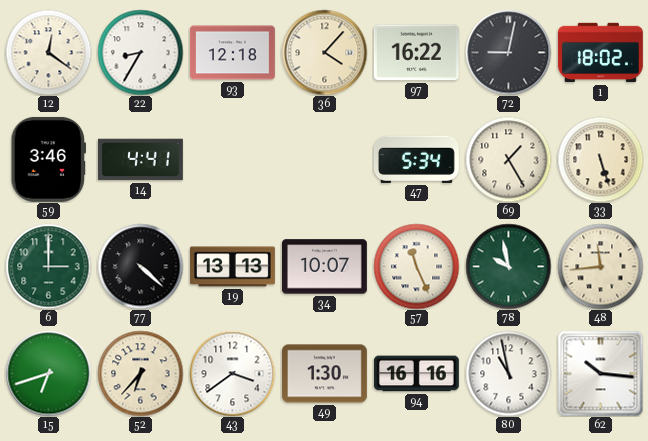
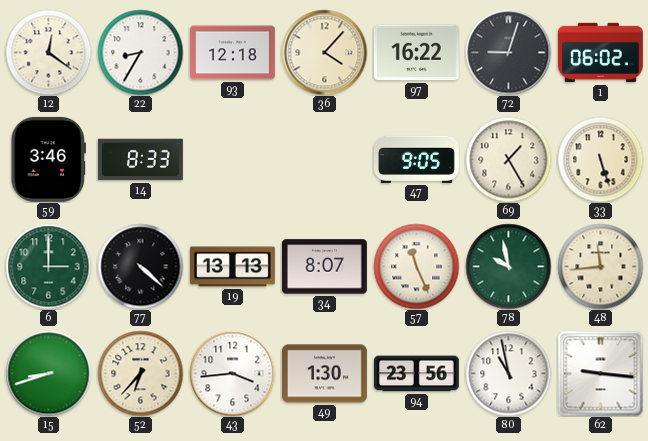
72: 9:02 -> 9:03
1: 18:02 -> 06:02
14: 4:41 -> 8:33
47: 5:34 -> 9:05
34: 10:07 -> 8:07
15: 6:42 -> 8:42
43: 3:39 -> 3:44
94: 16:16 -> 23:56
62: 10:16 -> 9:16
